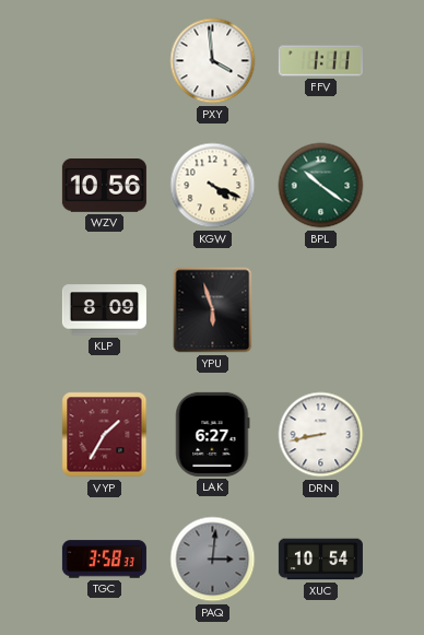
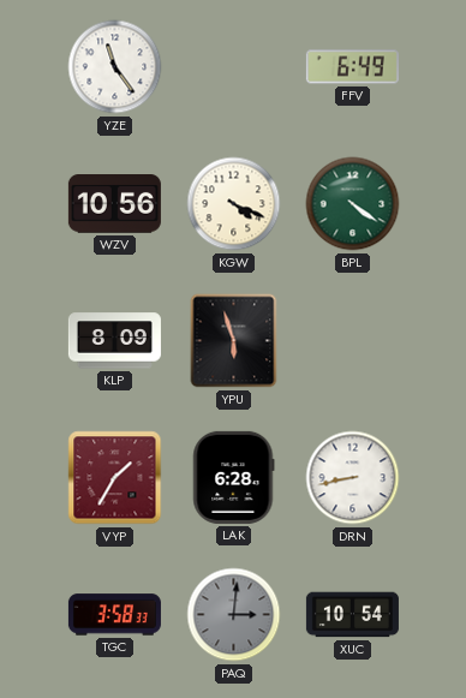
YZE: none -> 11:24
PXY: 3:59 -> none
FFV: 1:11 -> 6:49
BPL: 10:21 -> 4:21
LAK: 6:27 -> 6:28
